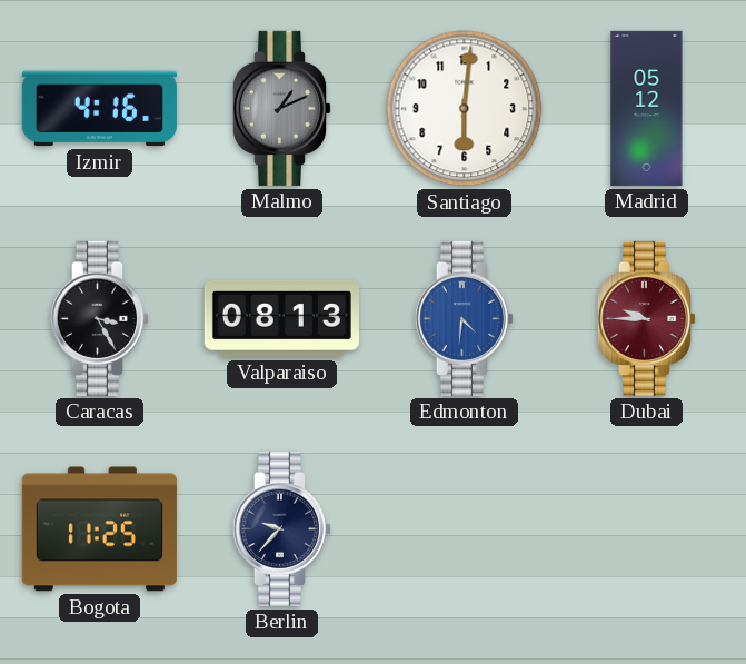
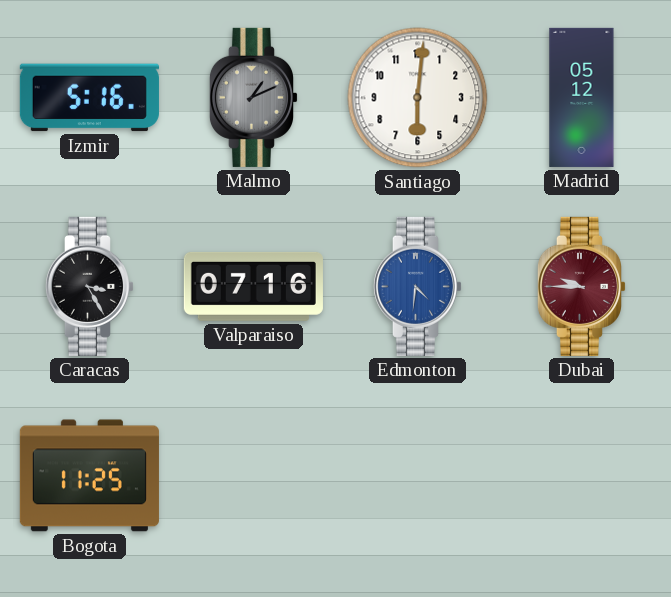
Izmir: 4:16 -> 5:16
Valparaiso: 08:13 -> 07:16
Berlin: 9:37 -> none
